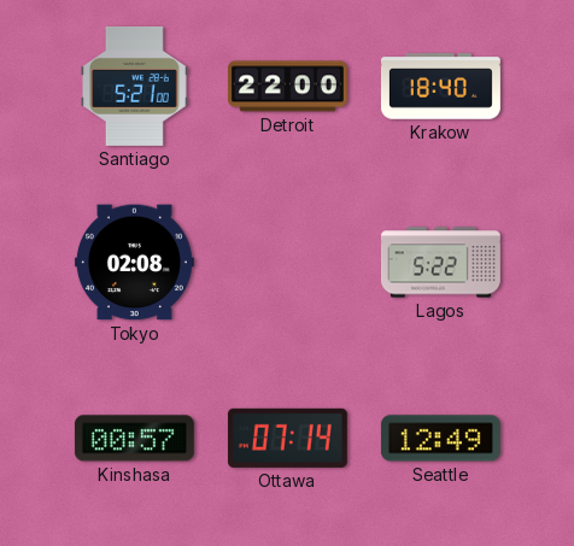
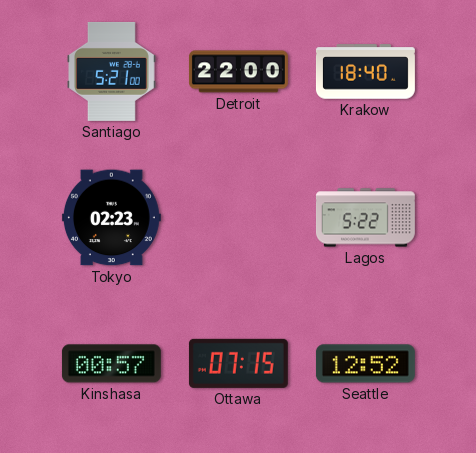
Tokyo: 02:08 -> 02:23
Ottawa: 07:14 -> 07:15
Seattle: 12:49 -> 12:52
